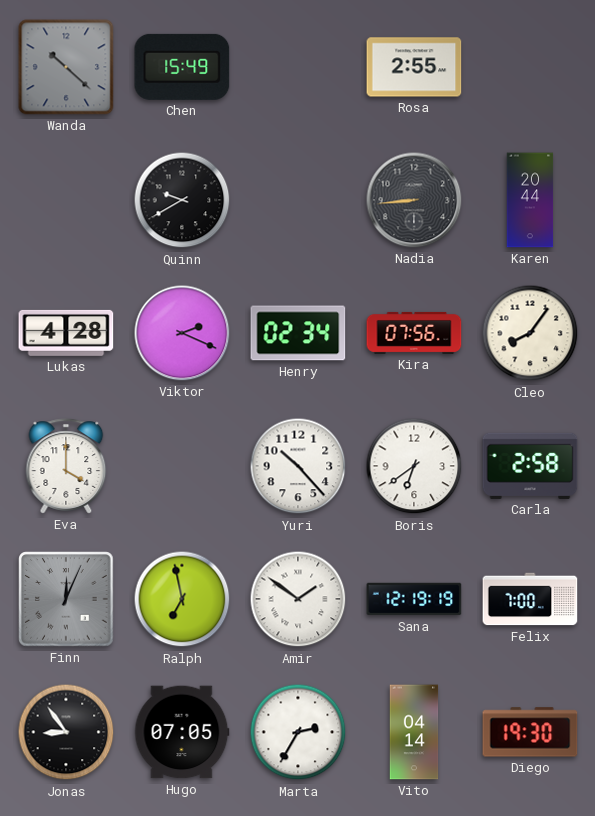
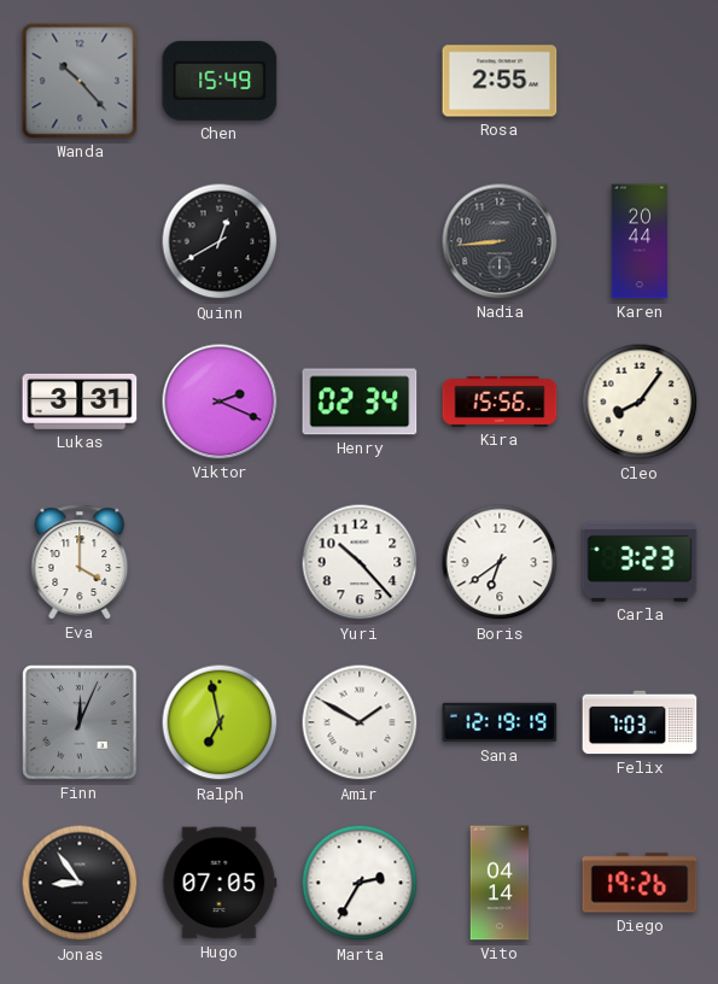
Wanda: 10:22 -> 10:23
Quinn: 9:40 -> 12:40
Lukas: 4:28 -> 3:31
Kira: 07:56 -> 15:56
Carla: 2:58 -> 3:23
Amir: 1:51 -> 1:50
Felix: 7:00 -> 7:03
Diego: 19:30 -> 19:26
